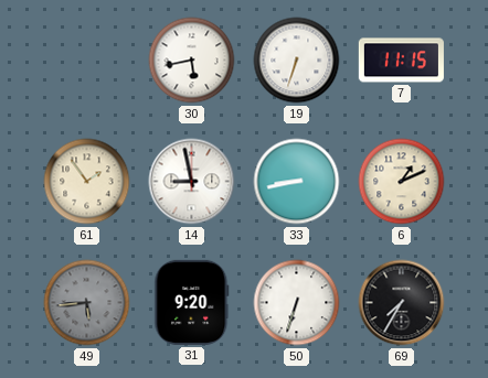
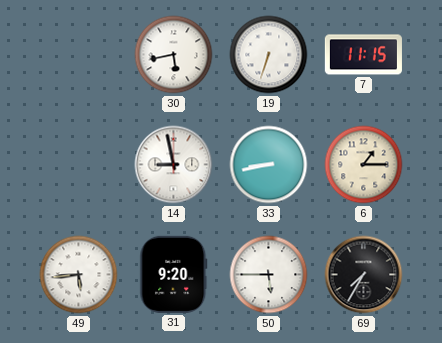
61: 1:54 -> none
6: 1:11 -> 1:15
49 dial: grey -> white
50: 6:33 -> 5:45
